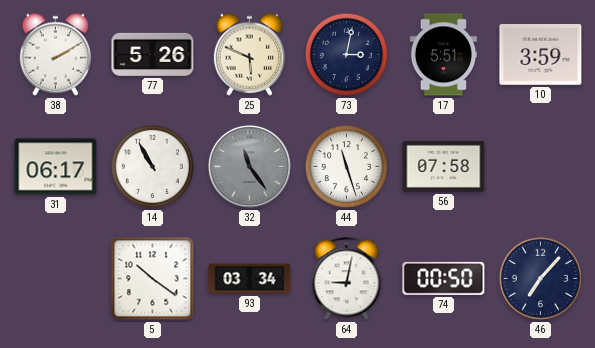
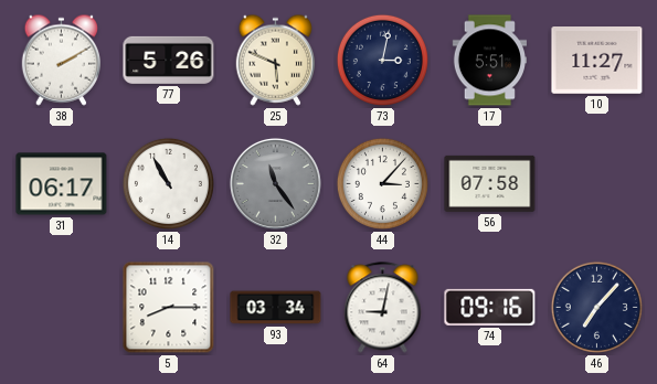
10: 3:59 -> 11:27
44: 11:27 -> 3:07
5: 10:21 -> 8:15
74: 00:50 -> 09:16
